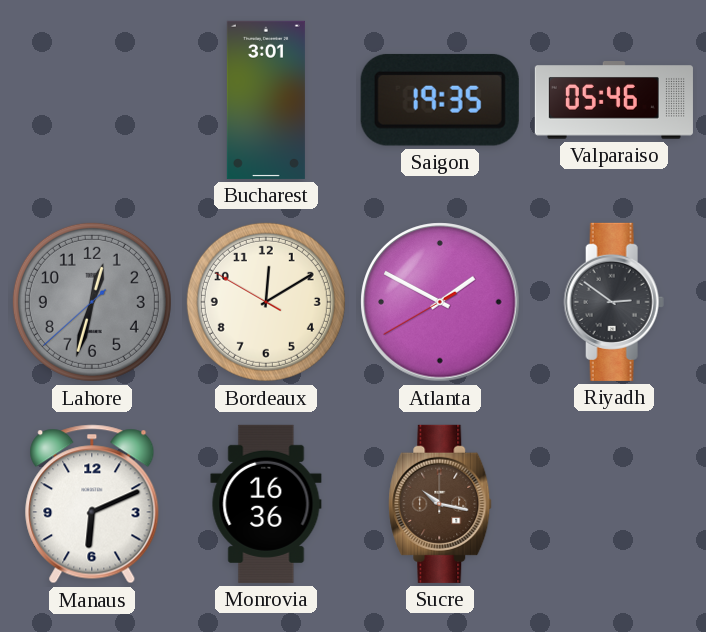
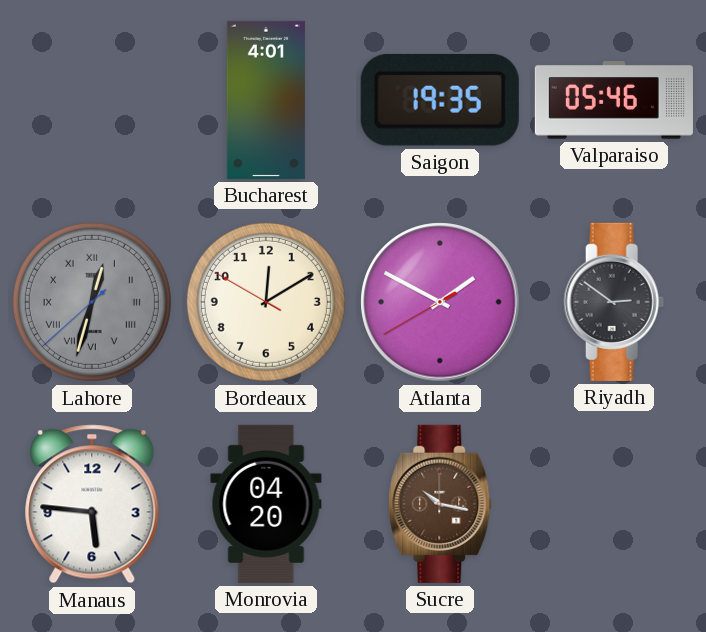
Bucharest: 3:01 -> 4:01
Lahore numerals: Arabic -> Roman
Manaus: 6:11 -> 5:46
Monrovia: 16:36 -> 04:20
